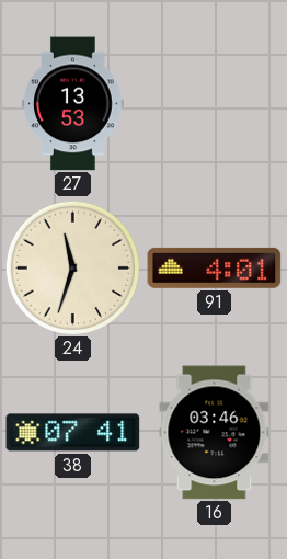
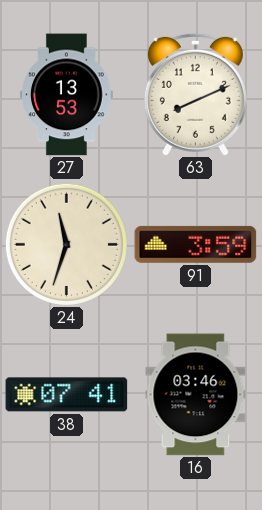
63: none -> 8:11
91: 4:01 -> 3:59
